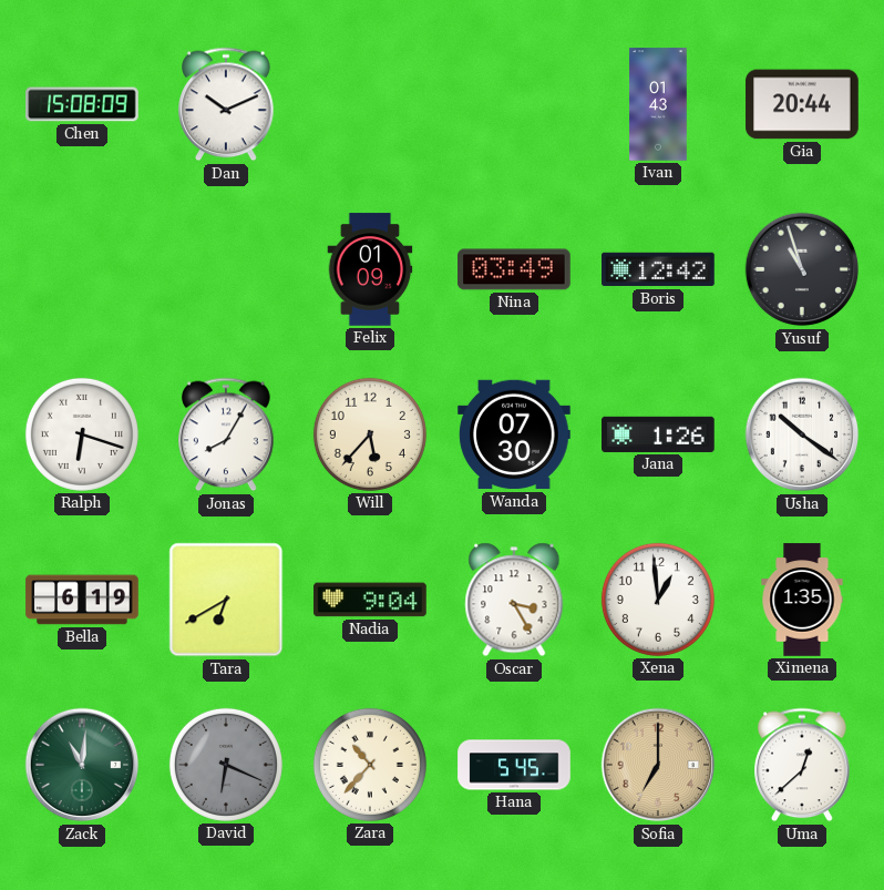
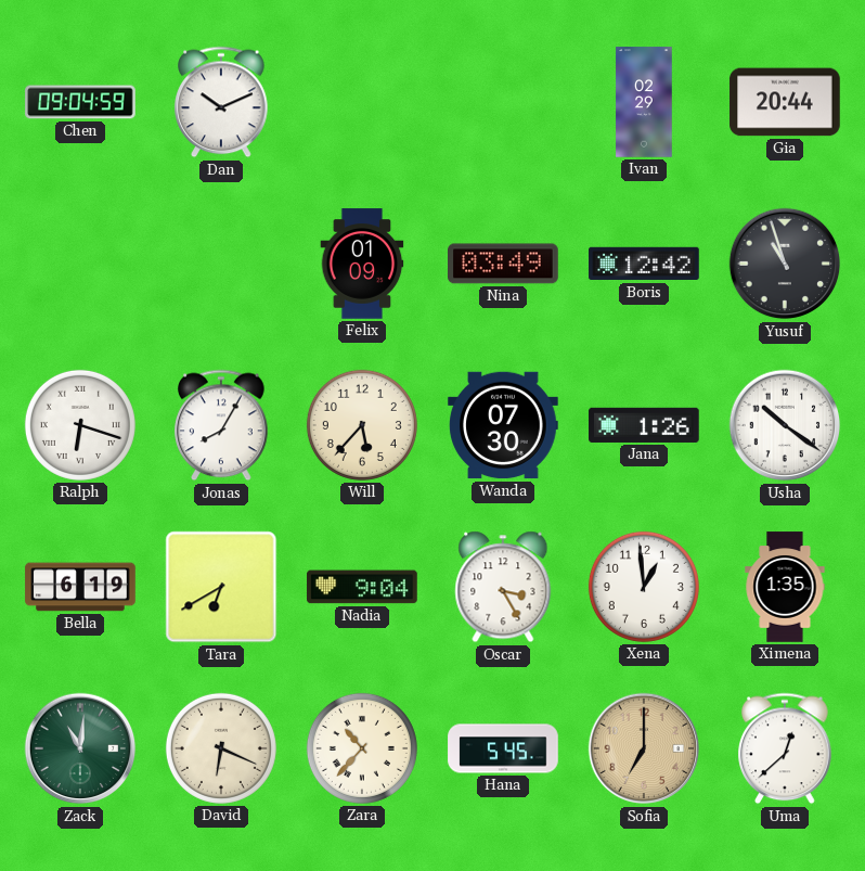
Chen: 15:08 -> 09:04
Ivan: 01:43 -> 02:29
David dial: grey -> cream
